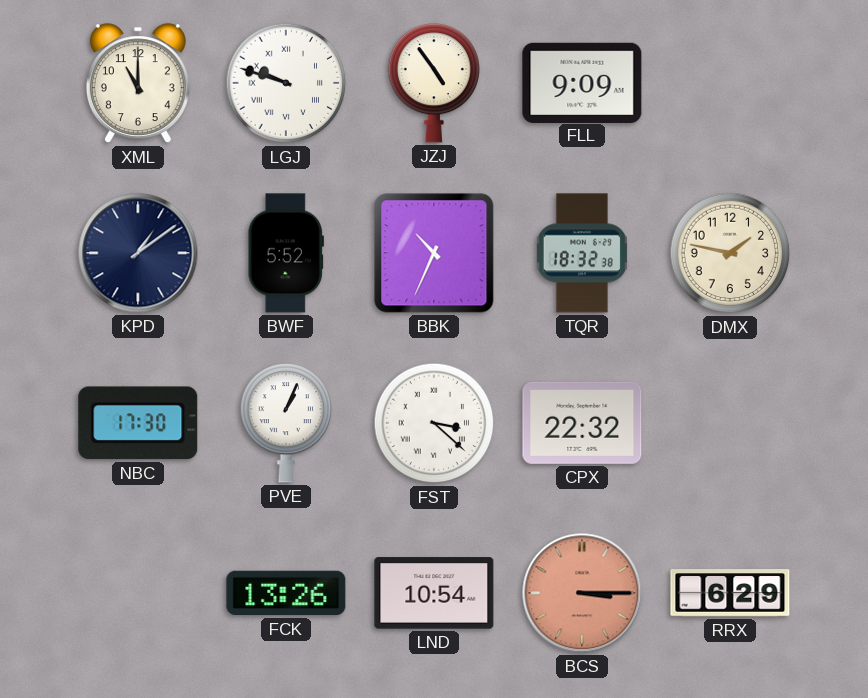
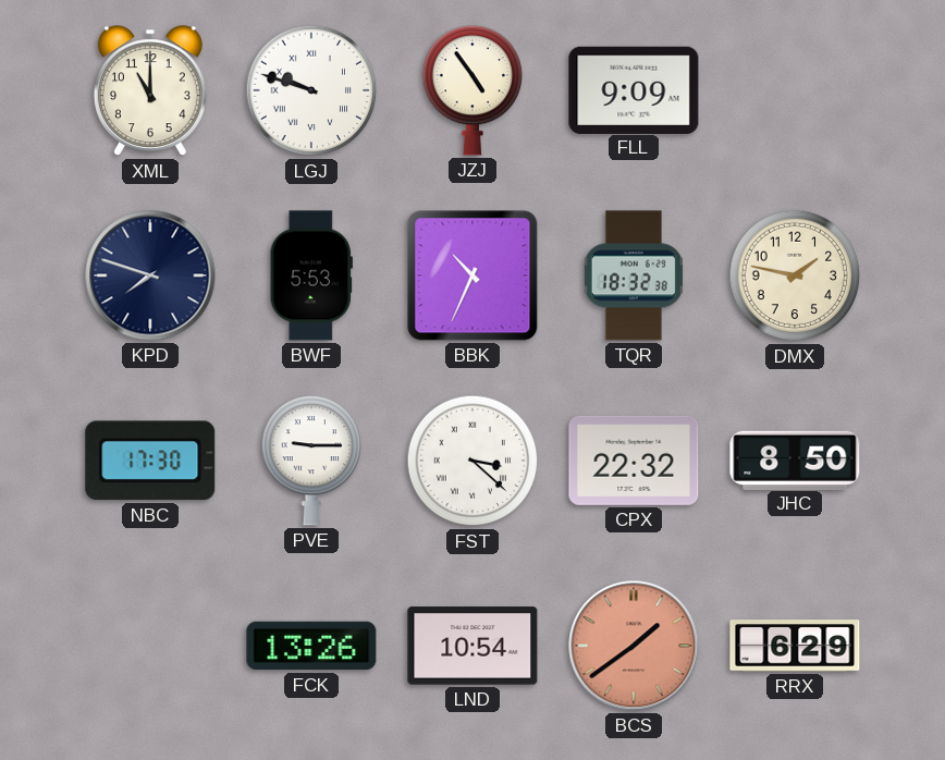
KPD: 1:09 -> 7:48
BWF: 5:52 -> 5:53
PVE: 1:04 -> 9:15
JHC: none -> 8:50
BCS: 3:15 -> 1:39
